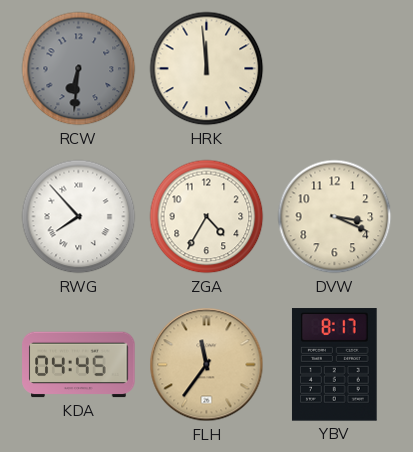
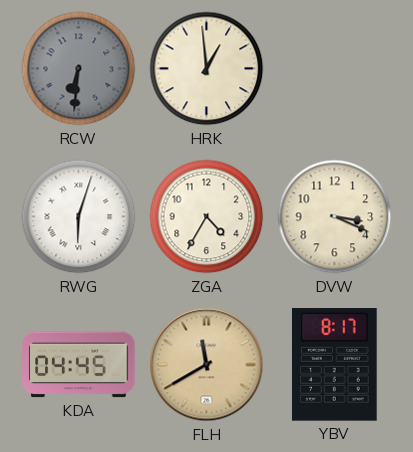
HRK: 11:59 -> 12:59
RWG: 7:53 -> 6:03
FLH: 11:36 -> 11:40
